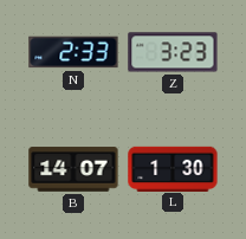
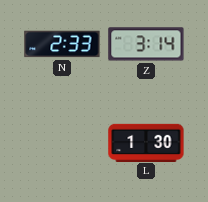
Z: 3:23 -> 3:14
B: 14:07 -> none
